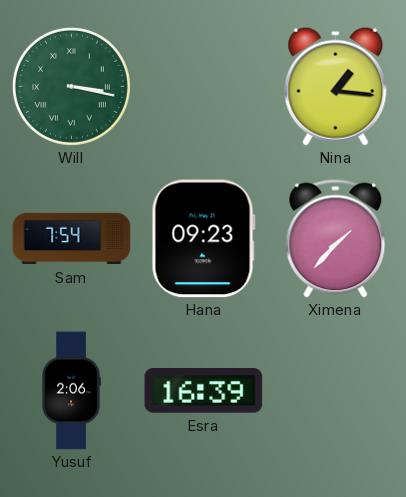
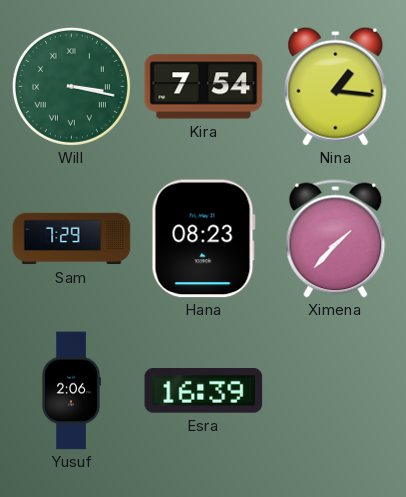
Kira: none -> 7:54
Sam: 7:54 -> 7:29
Hana: 09:23 -> 08:23
